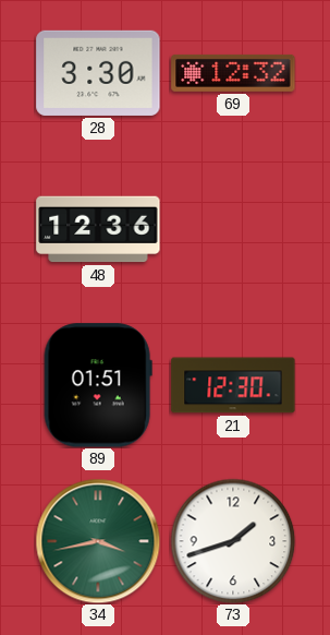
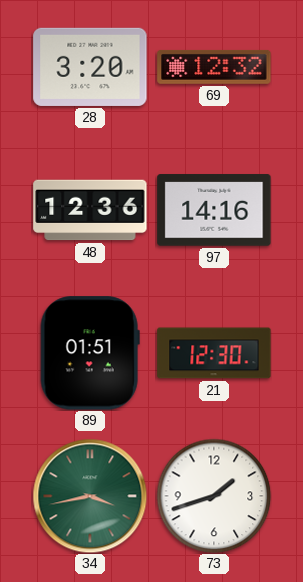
28: 3:30 -> 3:20
97: none -> 14:16
